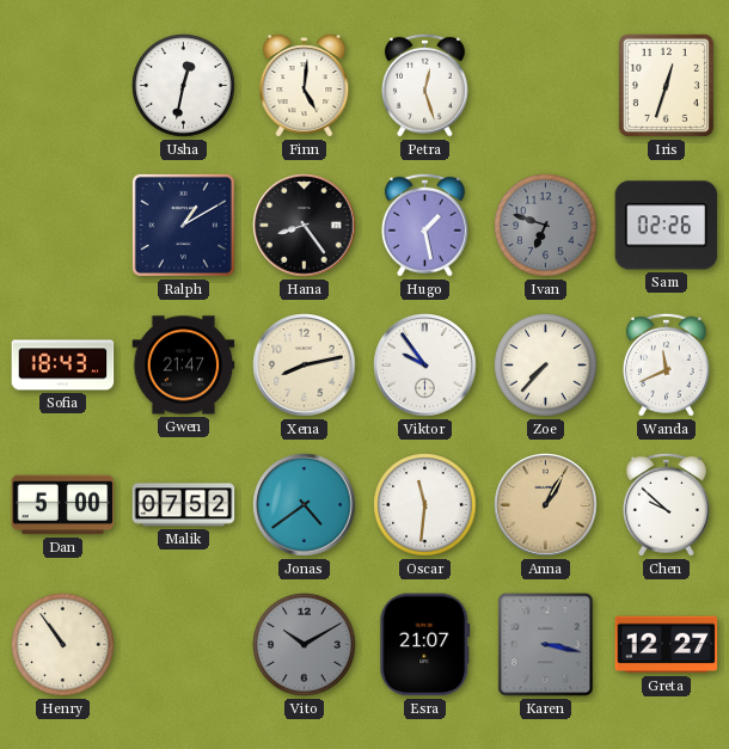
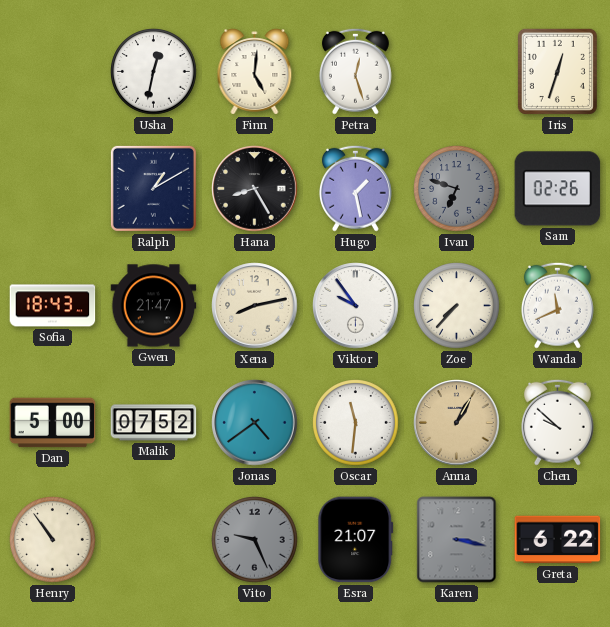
Hana: 8:24 -> 8:25
Vito: 10:10 -> 9:26
Greta: 12:27 -> 6:22
